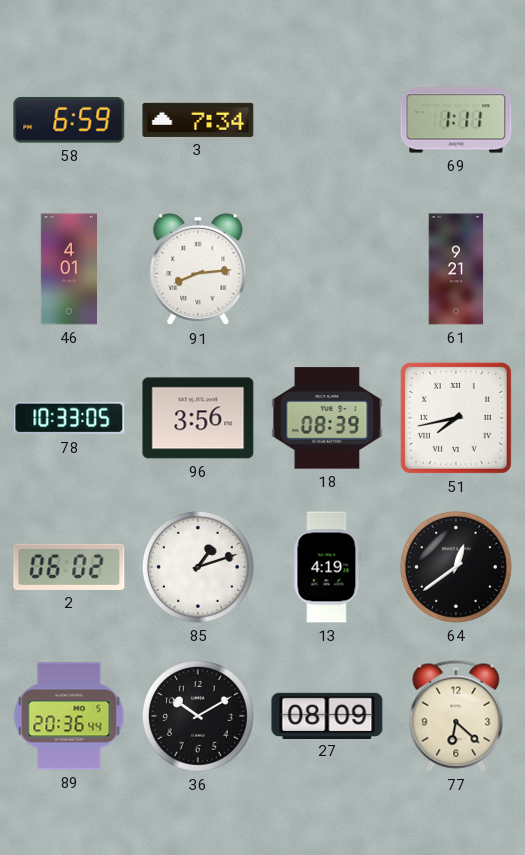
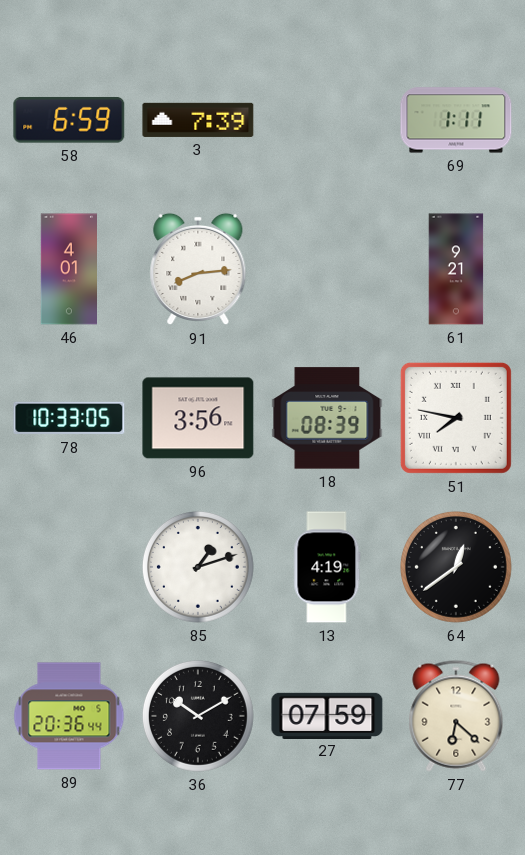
3: 7:34 -> 7:39
51: 7:43 -> 7:47
2: 06:02 -> none
27: 08:09 -> 07:59
